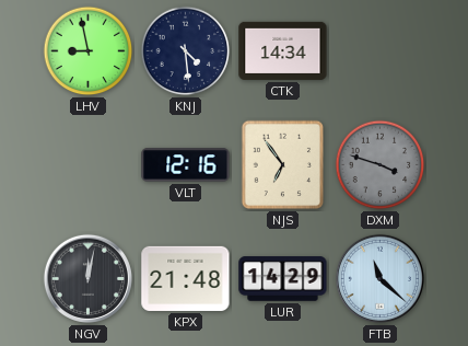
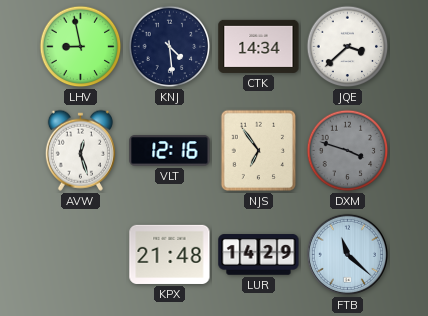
JQE: none -> 3:38
AVW: none -> 12:27
NGV: 12:02 -> none
